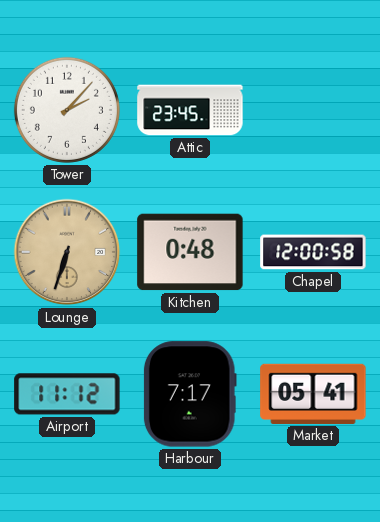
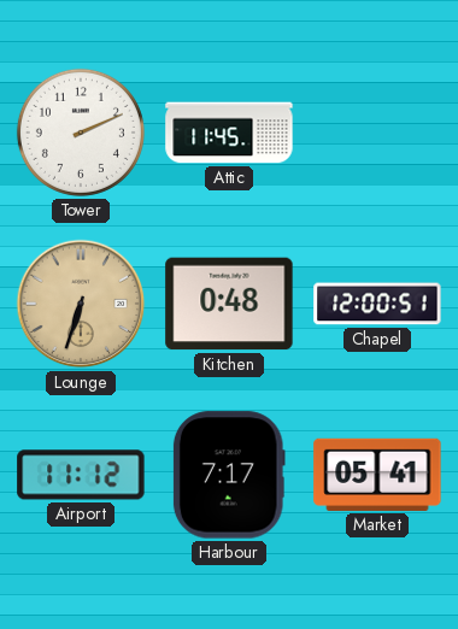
Tower: 2:07 -> 2:11
Attic: 23:45 -> 11:45
Chapel: 12:00:58 -> 12:00:51
